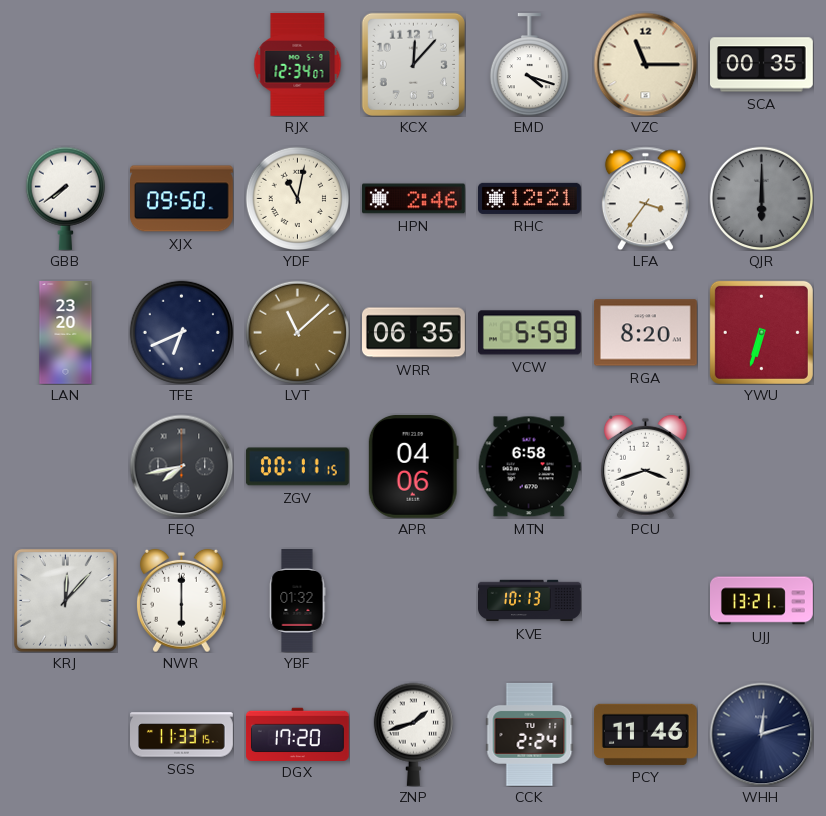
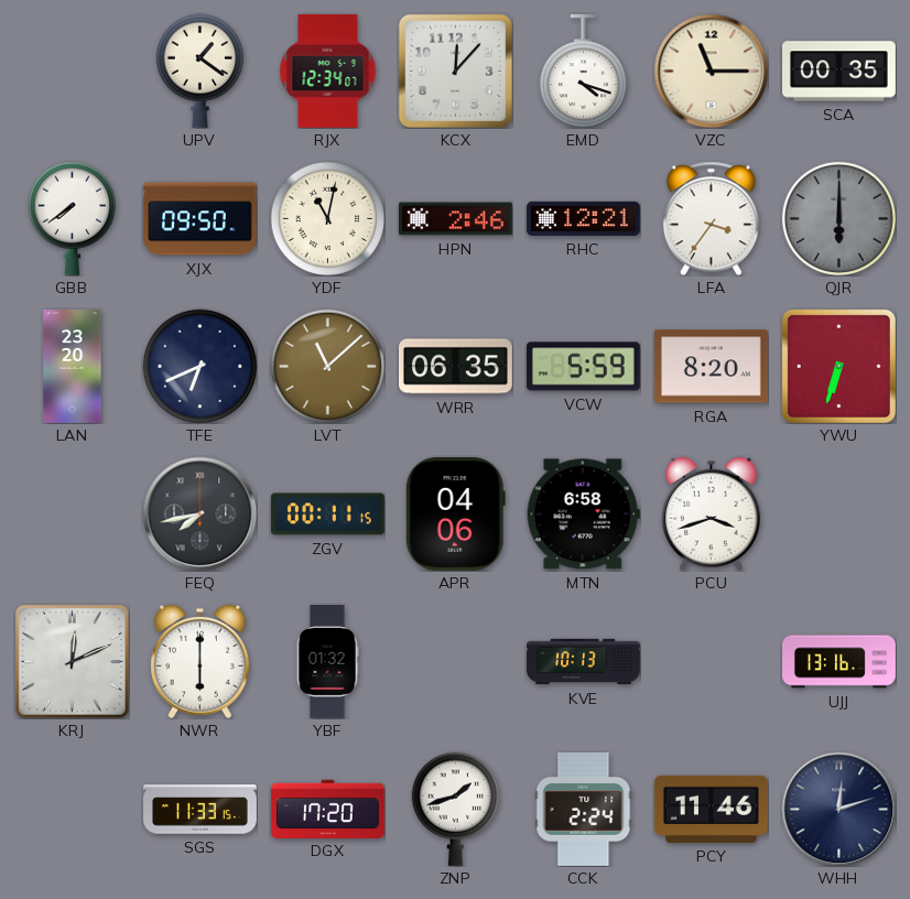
UPV: none -> 1:21
KRJ: 12:07 -> 12:11
UJJ: 13:21 -> 13:16
